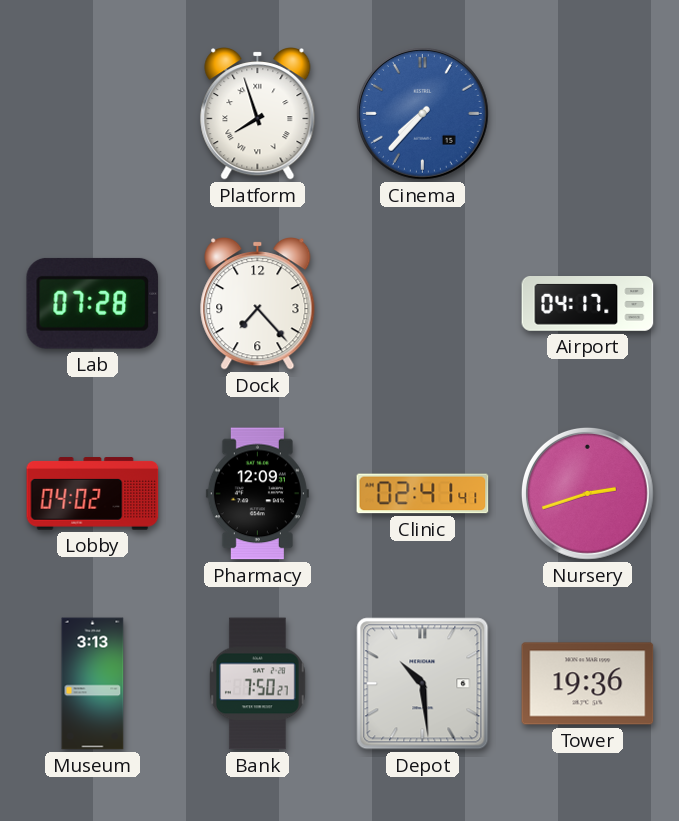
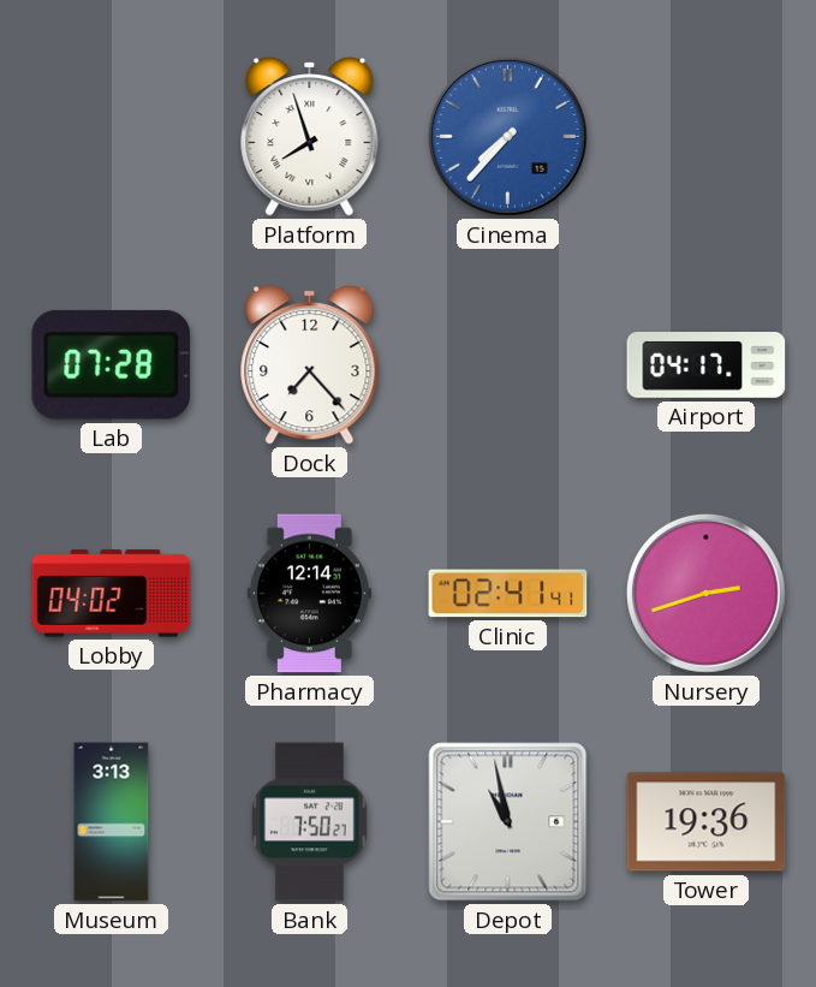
Pharmacy: 12:09 -> 12:14
Depot: 10:29 -> 10:58
